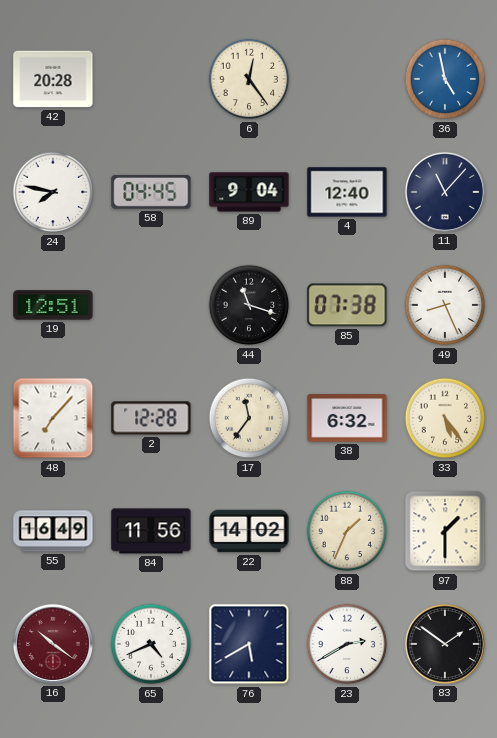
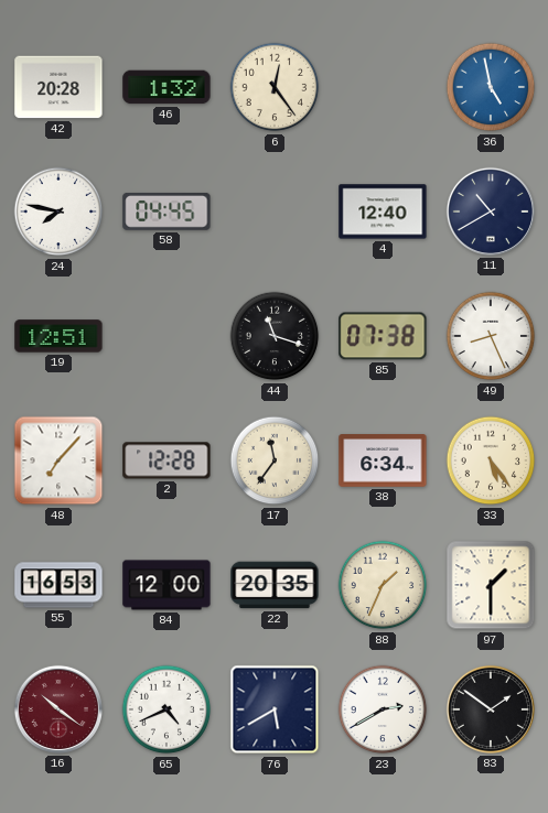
46: none -> 1:32
89: 9:04 -> none
11: 11:07 -> 10:40
38: 6:32 -> 6:34
55: 16:49 -> 16:53
84: 11:56 -> 12:00
22: 14:02 -> 20:35
